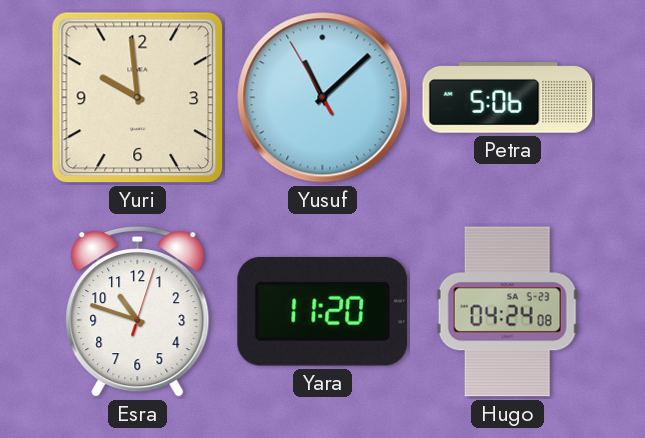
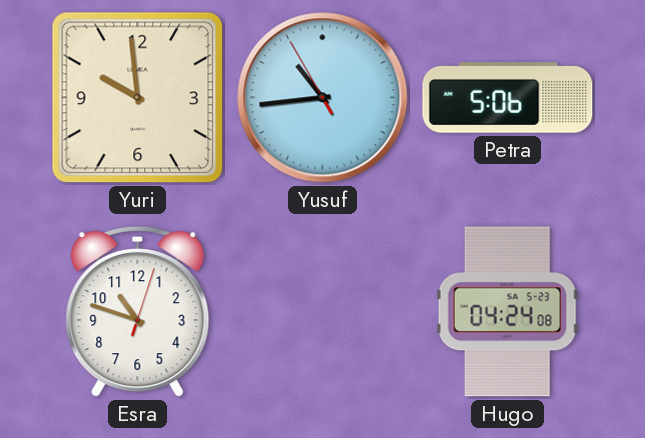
Yusuf: 11:07 -> 10:43
Yara: 11:20 -> none
